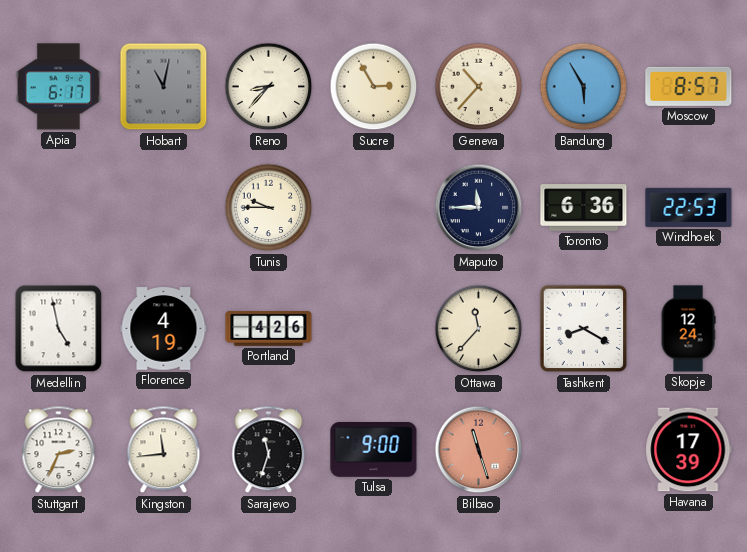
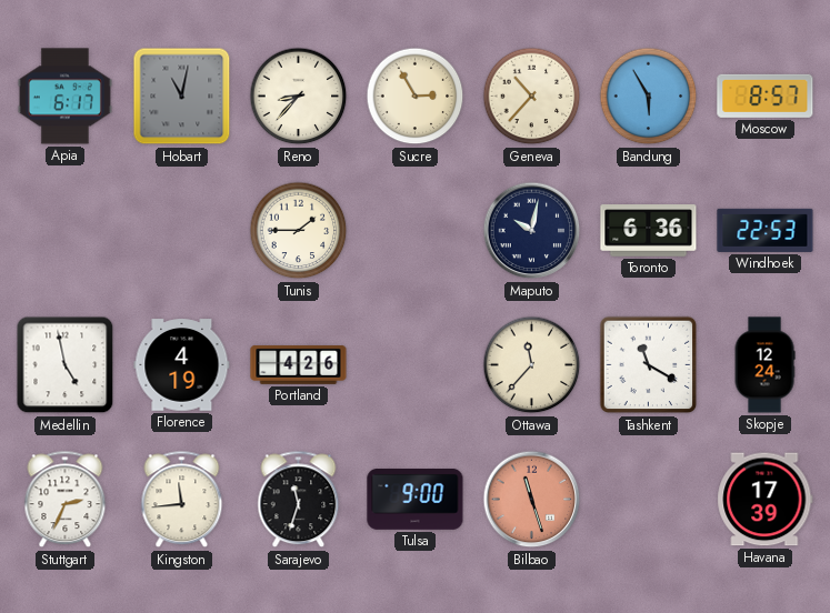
Tunis: 9:45 -> 1:45
Maputo: 11:45 -> 10:02
Tashkent: 8:20 -> 11:20
